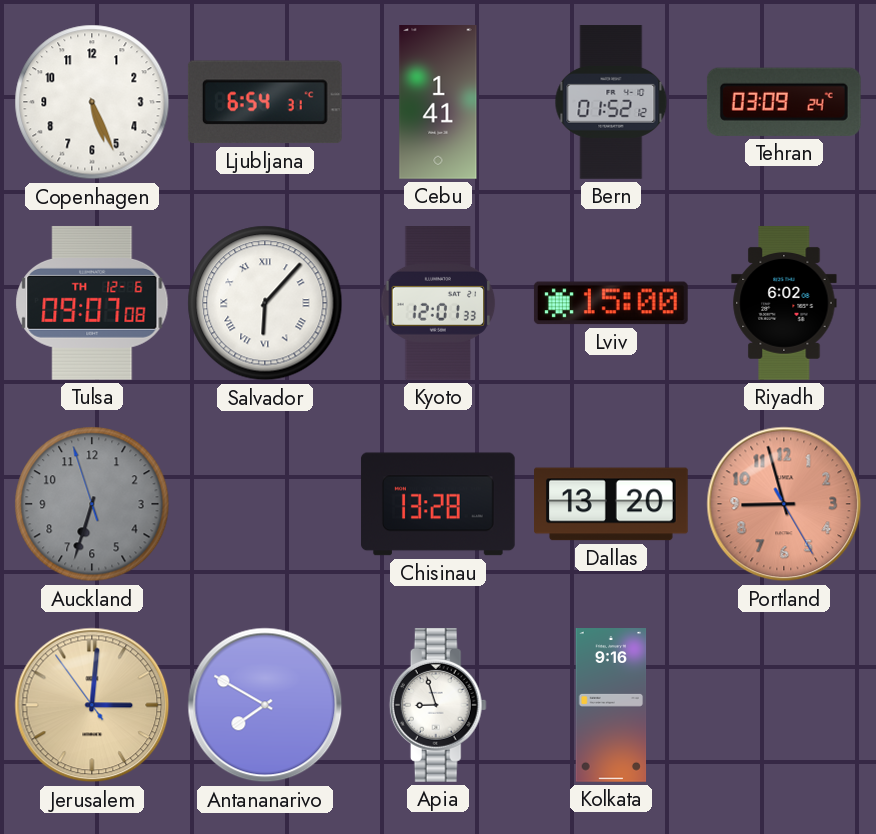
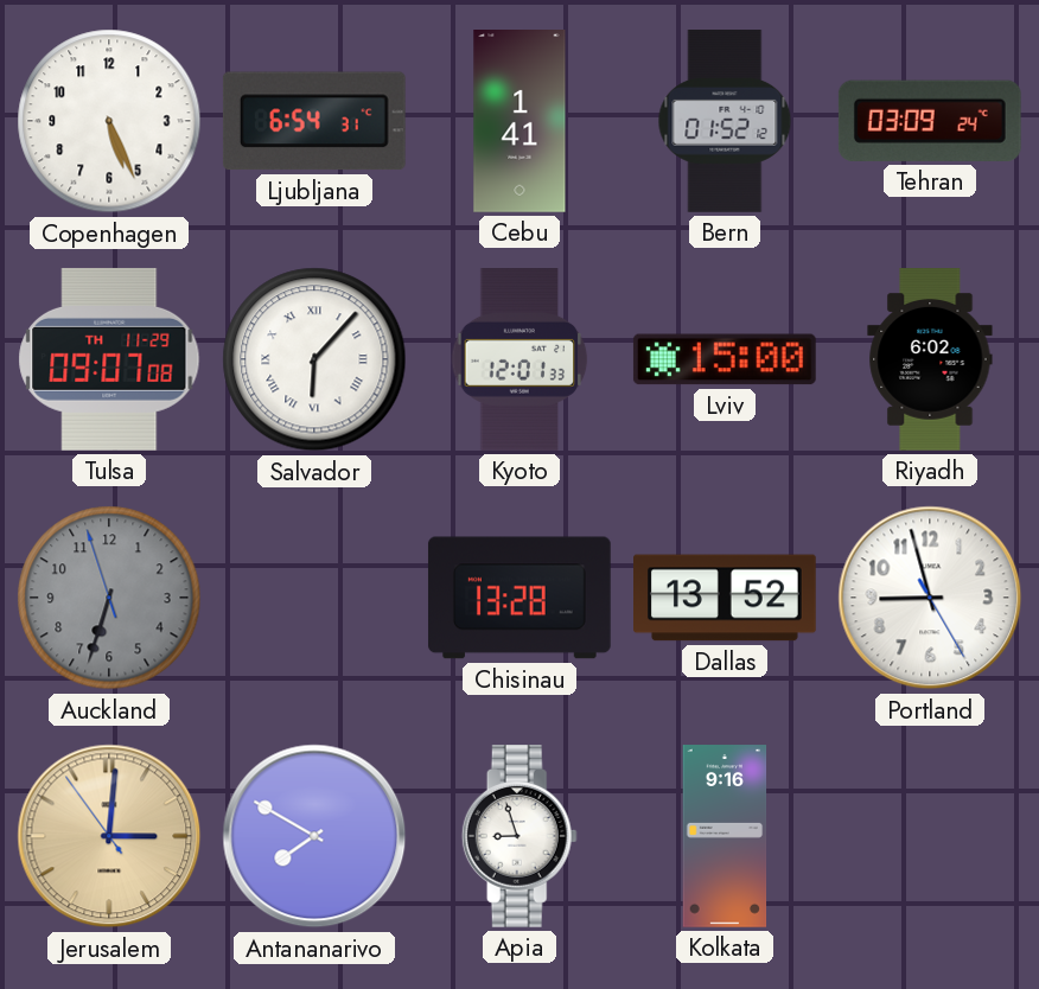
Tulsa date: TH 12-6 -> TH 11-29
Dallas: 13:20 -> 13:52
Portland dial: salmon -> white
